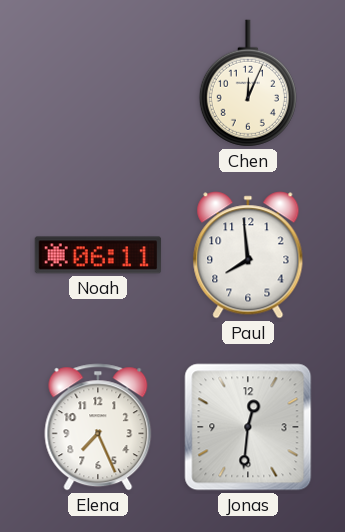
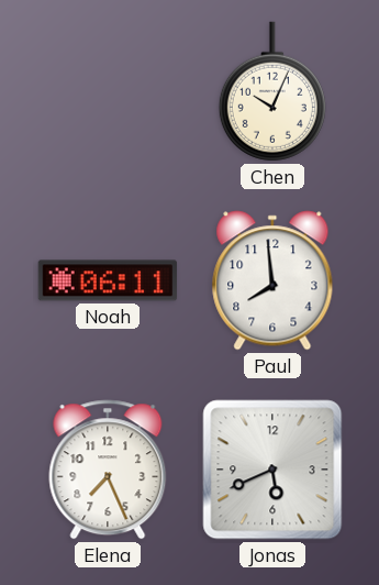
Chen: 12:04 -> 10:04
Jonas: 12:31 -> 5:41
